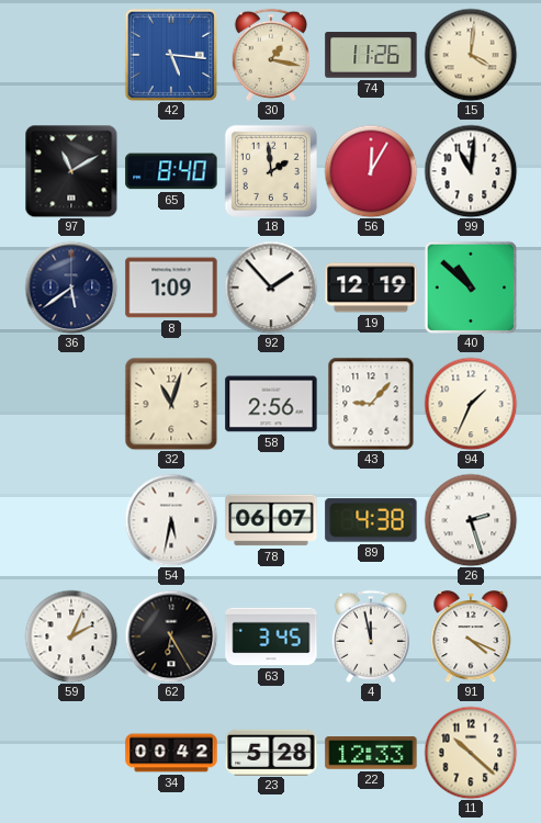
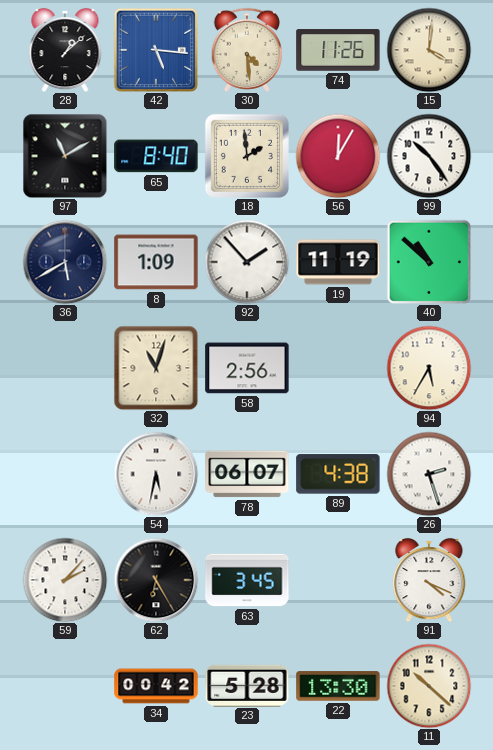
28: none -> 1:08
30: 1:17 -> 4:29
99: 11:01 -> 10:24
36: 5:39 -> 5:40
19: 12:19 -> 11:19
43: 9:07 -> none
94: 1:34 -> 5:35
59: 2:04 -> 2:07
4: 11:58 -> none
22: 12:33 -> 13:30
